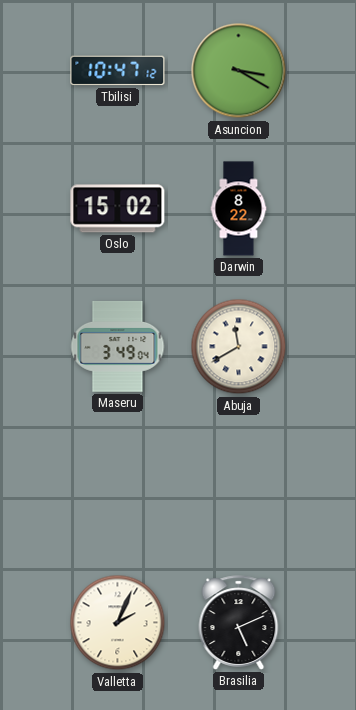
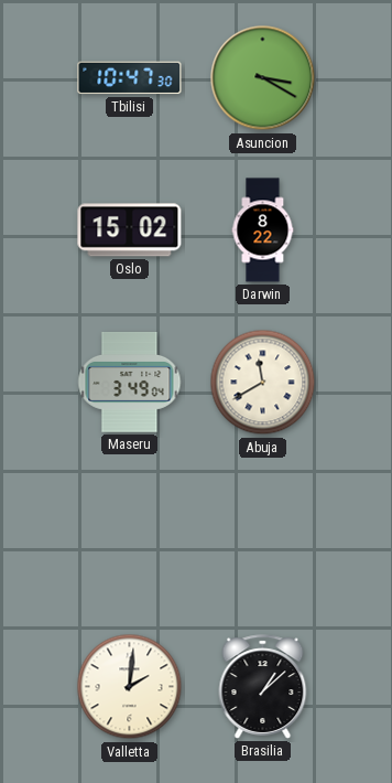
Tbilisi: 10:47:12 -> 10:47:30
Valletta: 2:04 -> 2:01
Brasilia: 5:11 -> 1:08
